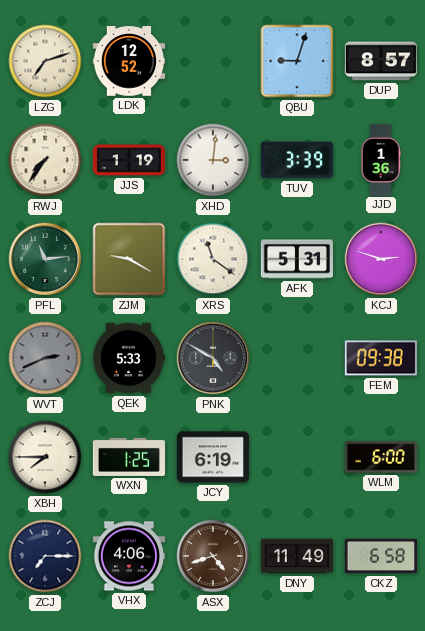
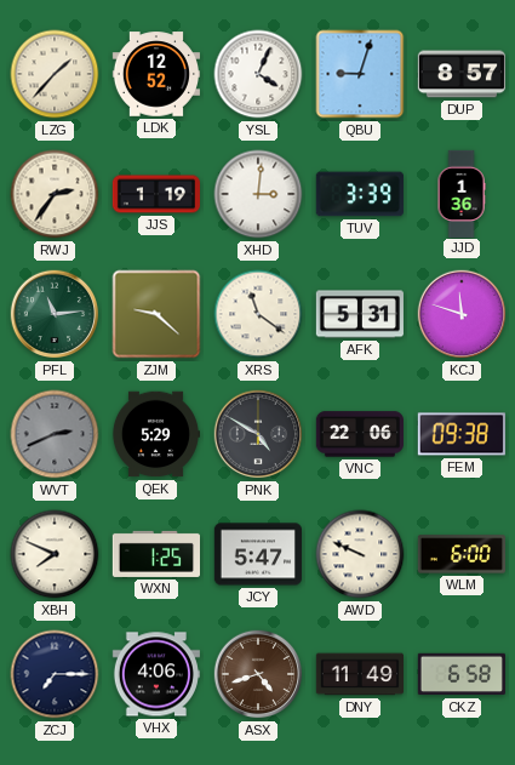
LZG: 7:12 -> 1:37
YSL: none -> 4:04
RWJ: 7:36 -> 2:36
ZJM: 9:20 -> 9:22
KCJ: 2:48 -> 11:48
QEK: 5:33 -> 5:29
VNC: none -> 22:06
XBH: 7:45 -> 7:49
JCY: 6:19 -> 5:47
AWD: none -> 9:49
